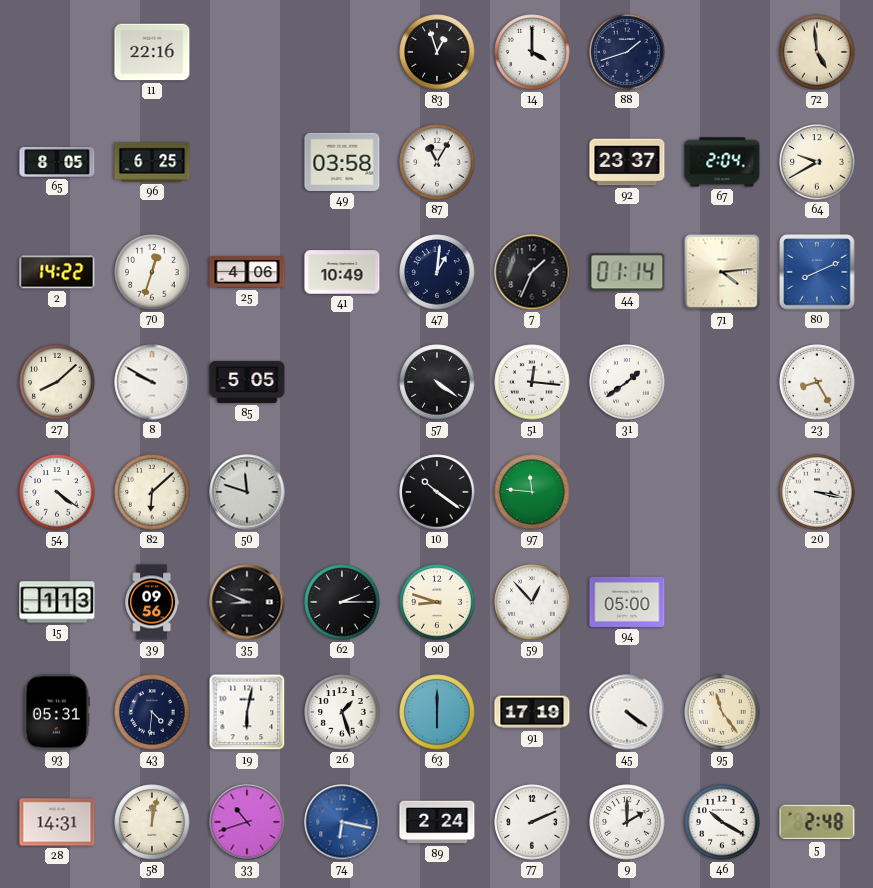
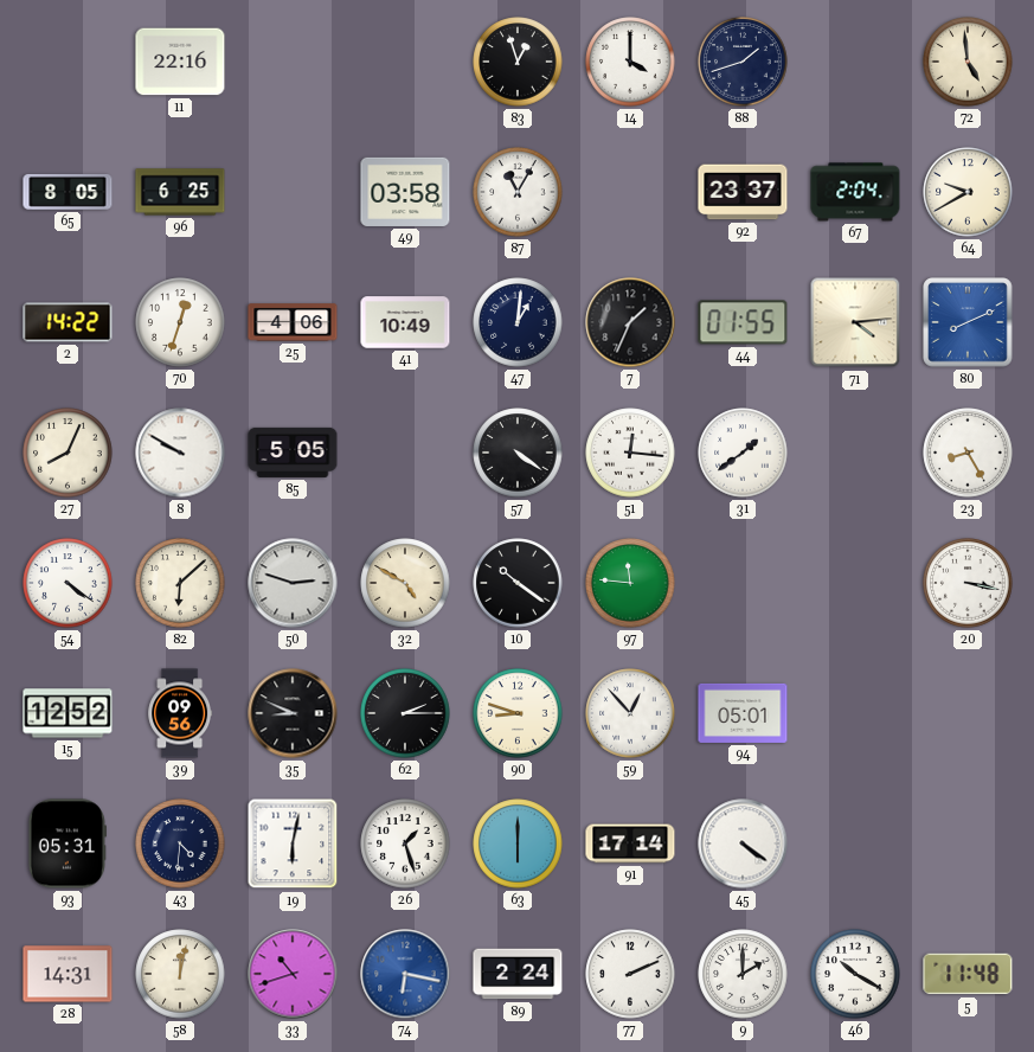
44: 01:14 -> 01:55
27: 8:08 -> 8:04
50: 11:48 -> 2:48
32: none -> 4:50
15: 1:13 -> 12:52
94: 05:00 -> 05:01
91: 17:19 -> 17:14
95: 11:24 -> none
5: 2:48 -> 11:48
